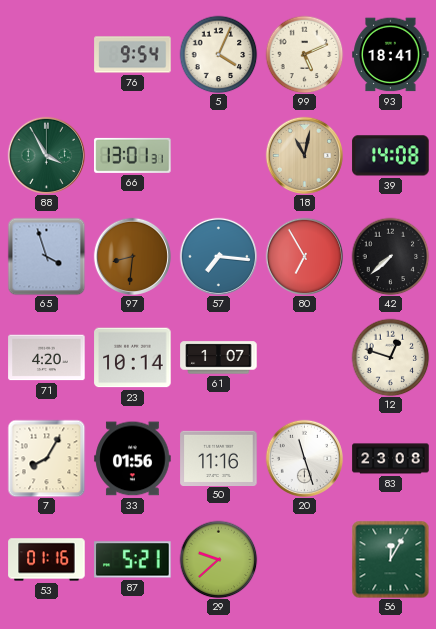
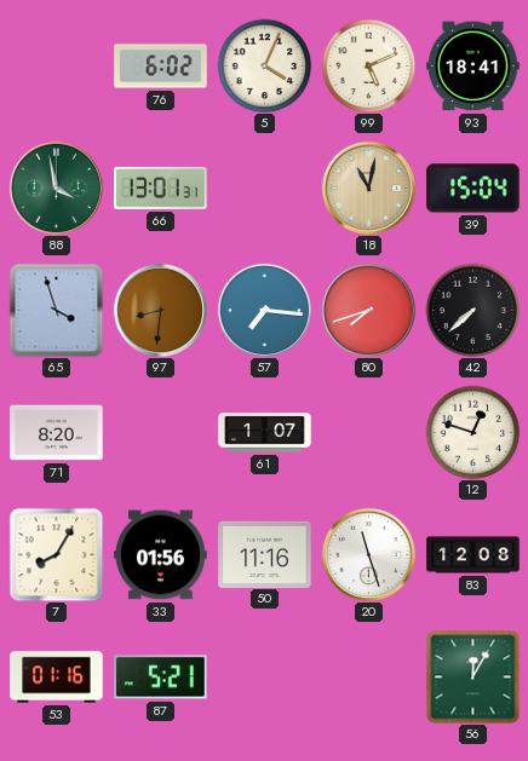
76: 9:54 -> 6:02
88: 3:55 -> 3:58
39: 14:08 -> 15:04
80: 6:55 -> 7:42
71: 4:20 -> 8:20
23: 10:14 -> none
83: 23:08 -> 12:08
29: 9:38 -> none
